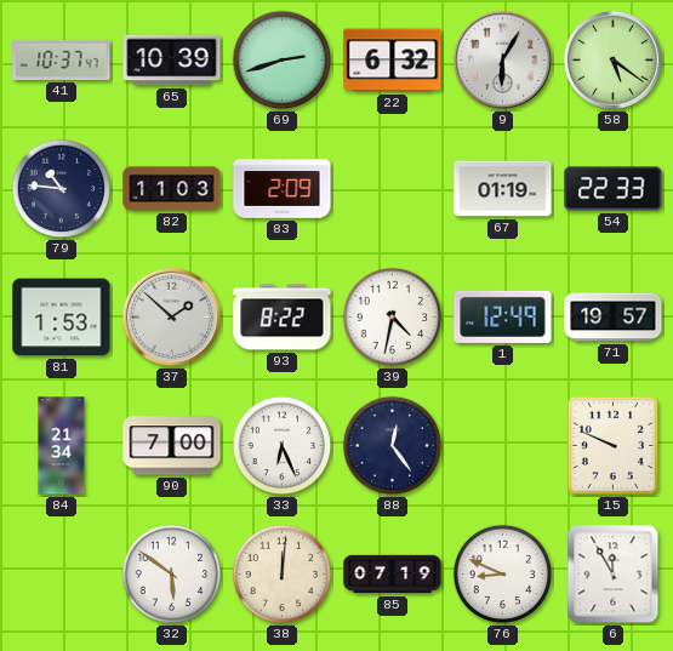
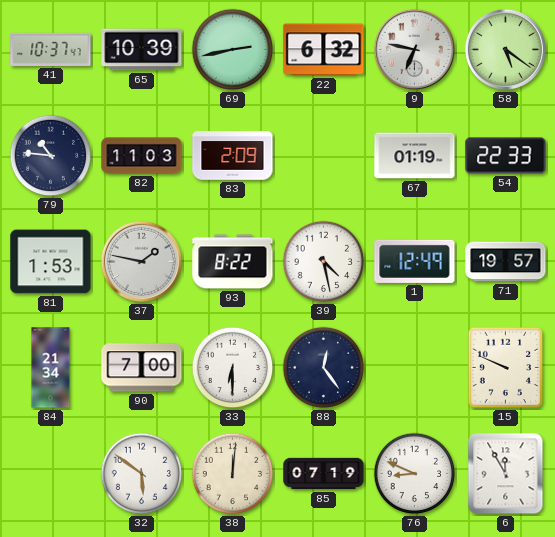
69: 2:42 -> 2:43
9: 6:05 -> 6:47
37: 1:52 -> 1:47
39: 4:32 -> 4:28
33: 6:26 -> 6:30
